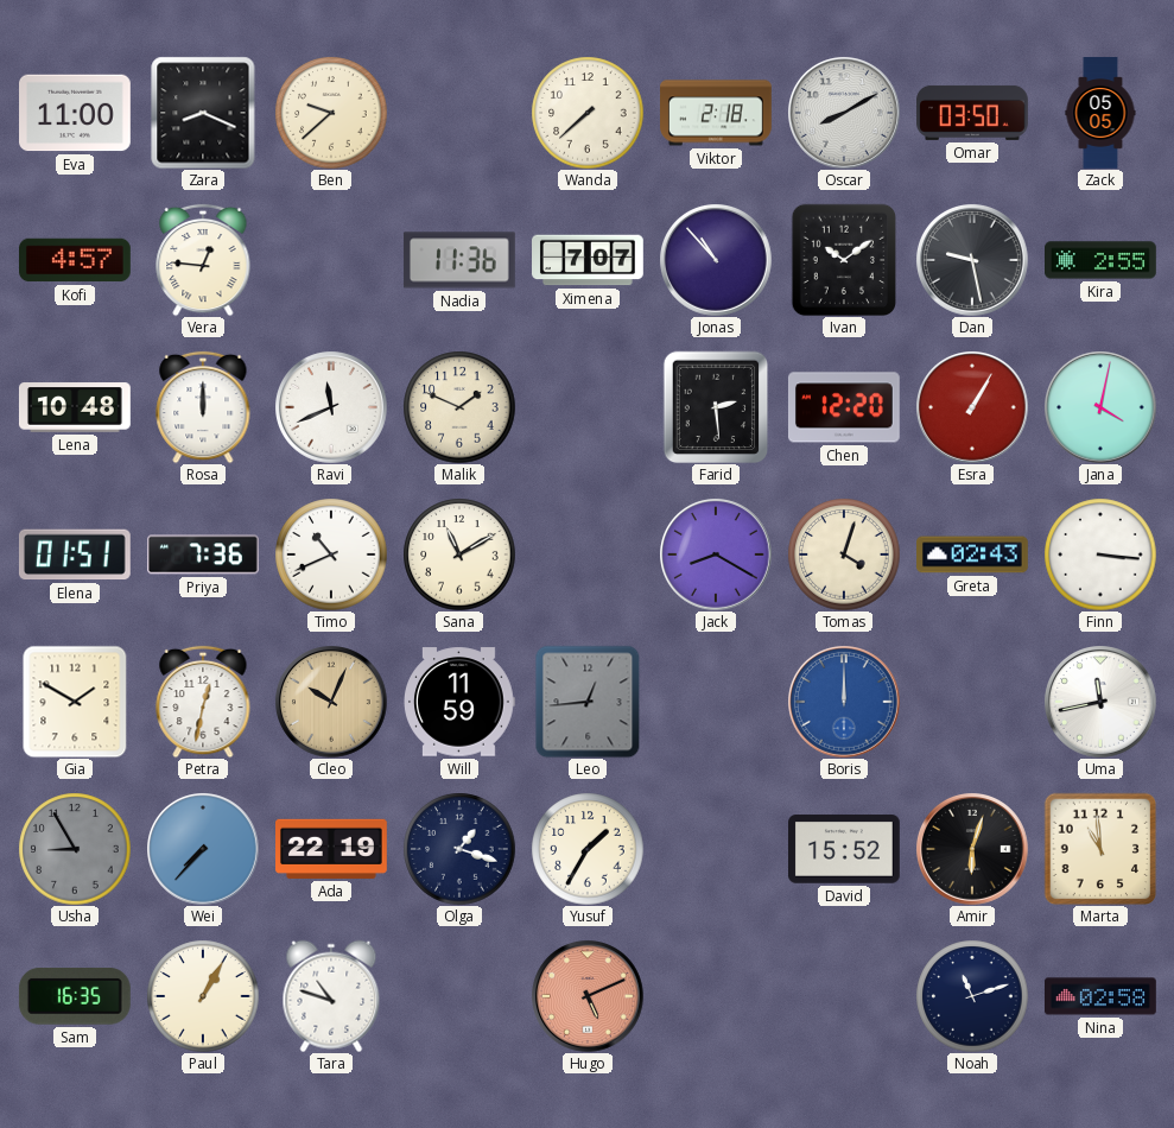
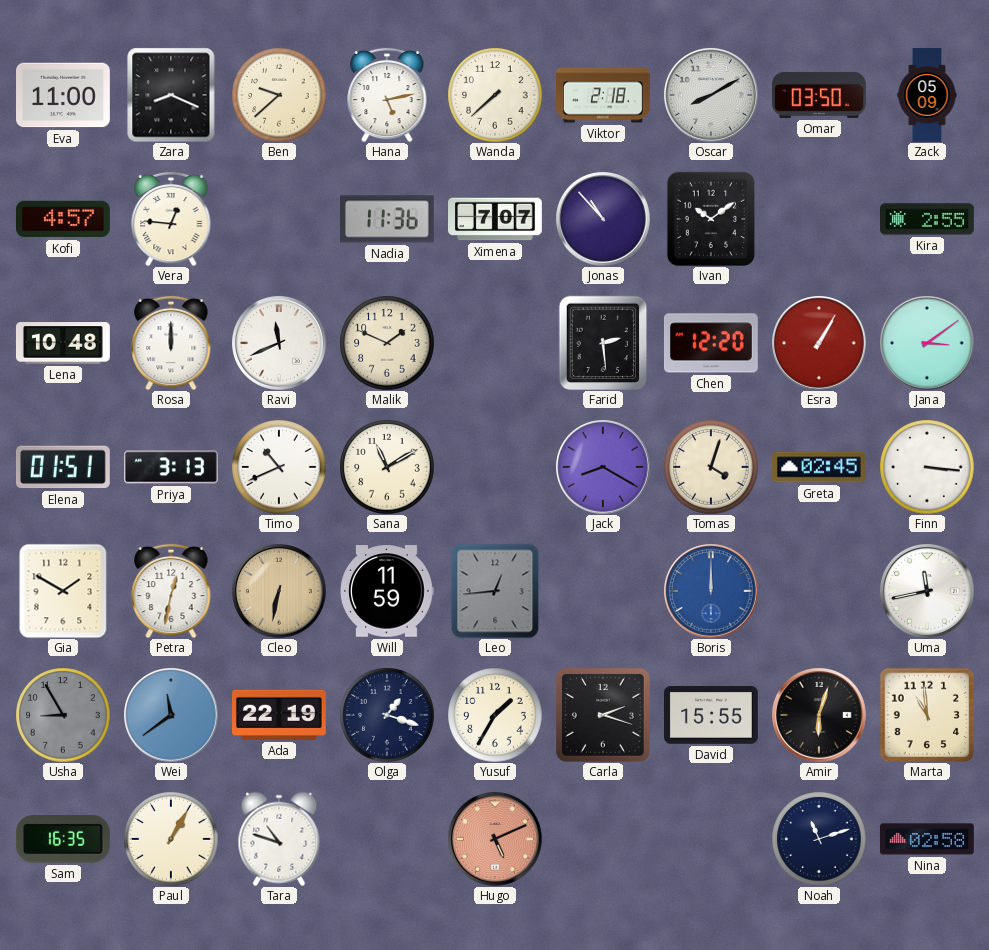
Hana: none -> 5:13
Zack: 05:05 -> 05:09
Dan: 9:28 -> none
Jana: 4:02 -> 3:09
Priya: 7:36 -> 3:13
Greta: 02:43 -> 02:45
Cleo: 10:04 -> 6:32
Wei: 7:37 -> 11:39
Carla: none -> 2:18
David: 15:52 -> 15:55
